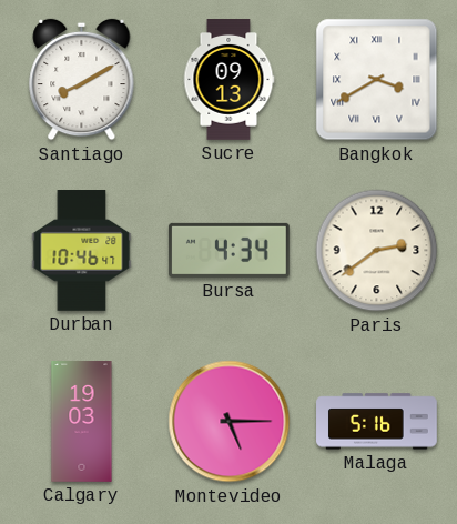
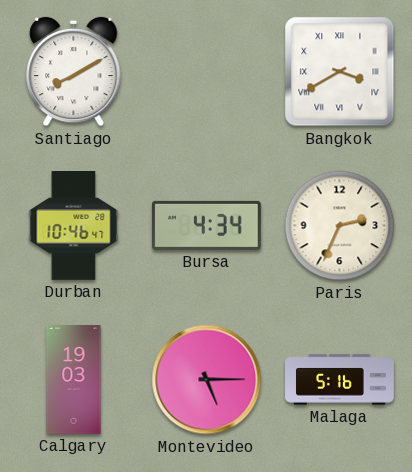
Sucre: 09:13 -> none
Paris: 2:39 -> 2:34
